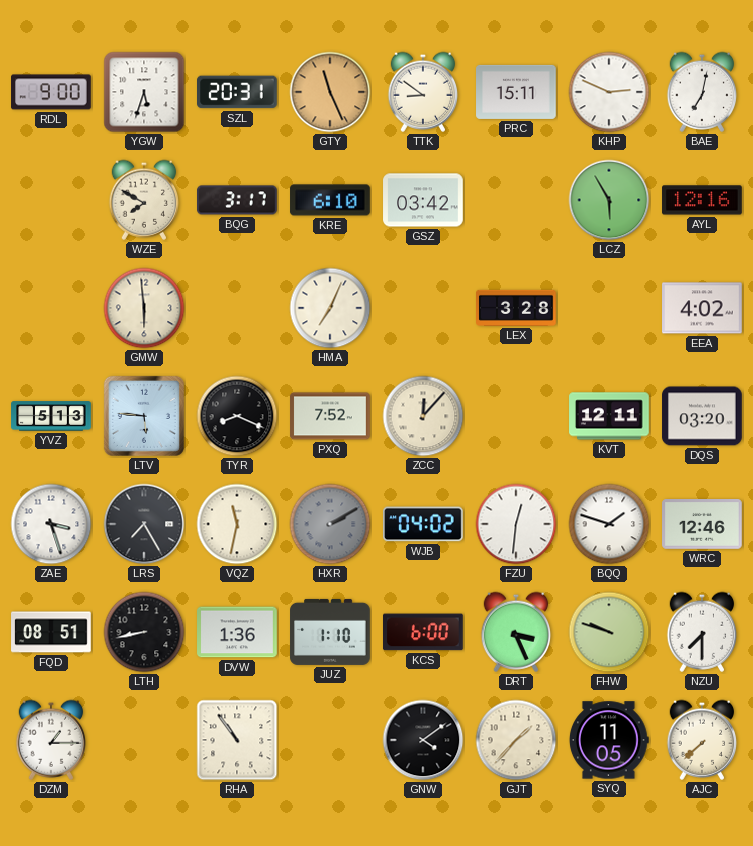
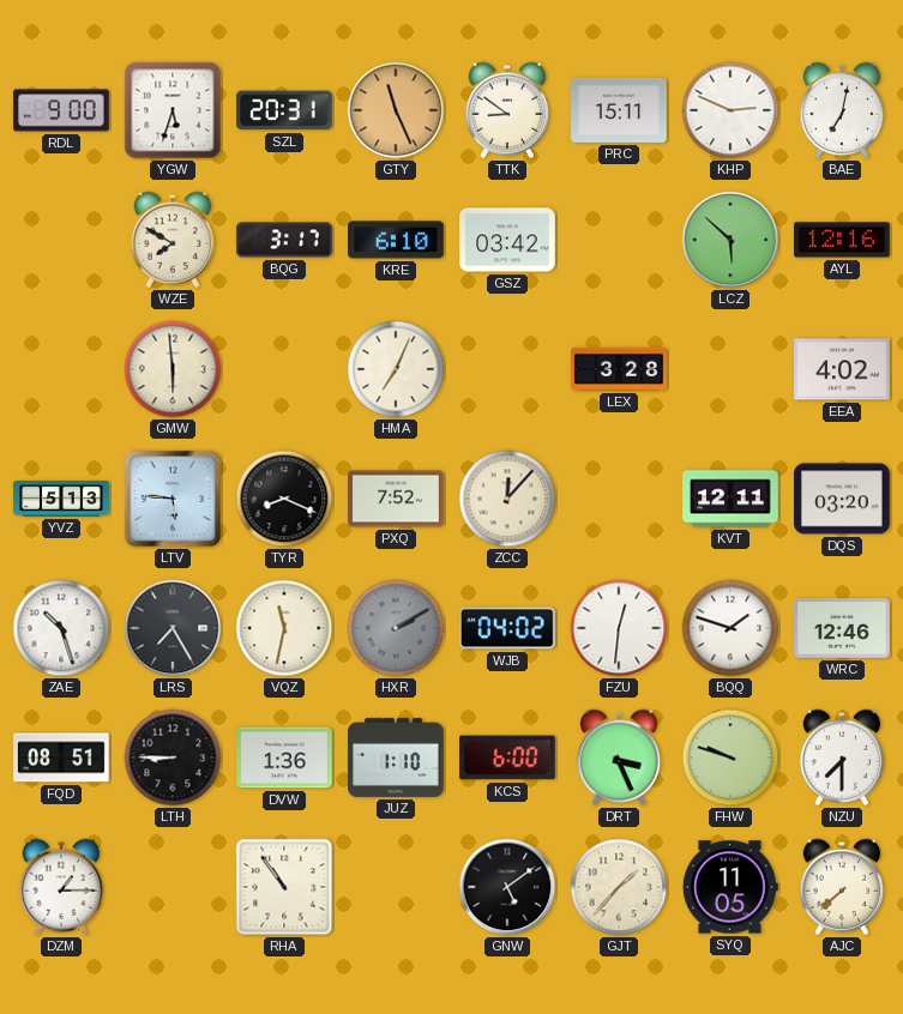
LCZ: 5:55 -> 5:52
ZAE: 3:27 -> 10:27
LTH: 8:43 -> 8:45
GNW: 4:09 -> 5:09
